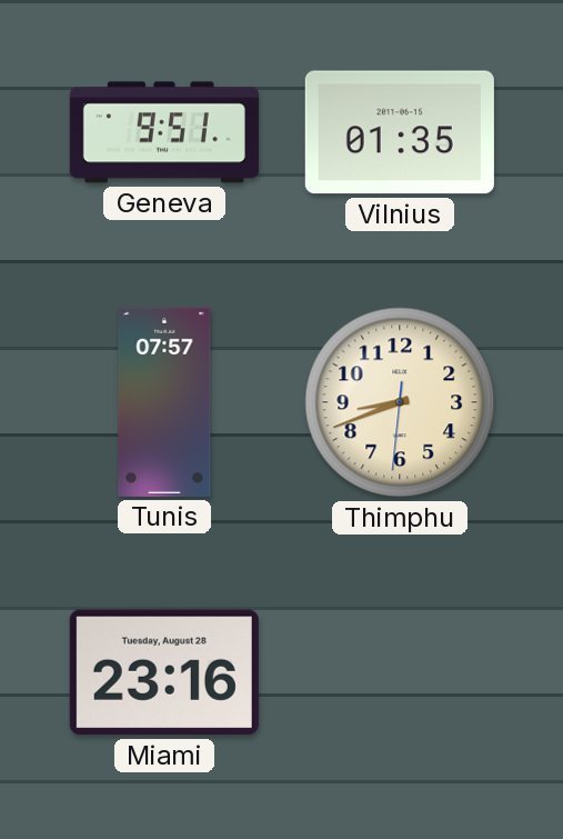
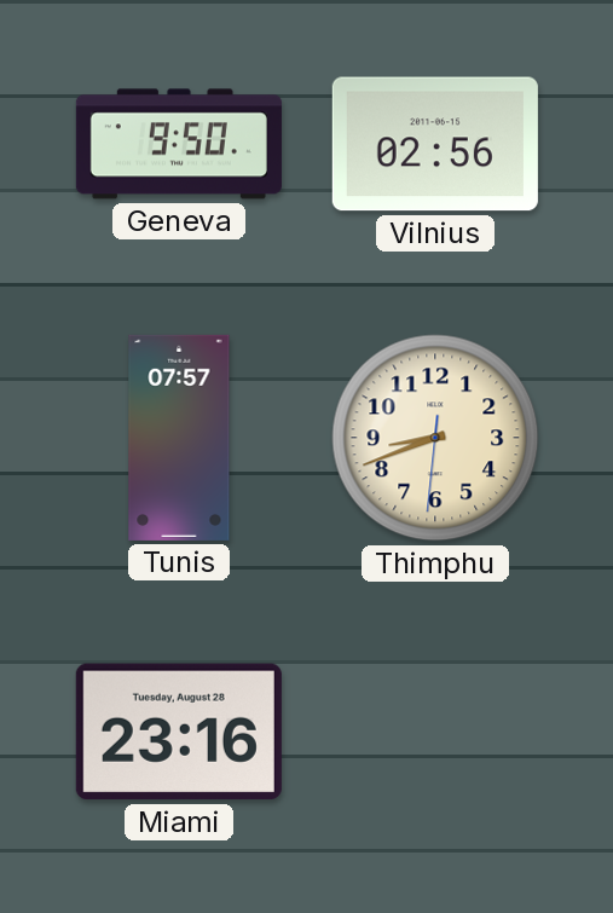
Geneva: 9:51 -> 9:50
Vilnius: 01:35 -> 02:56
